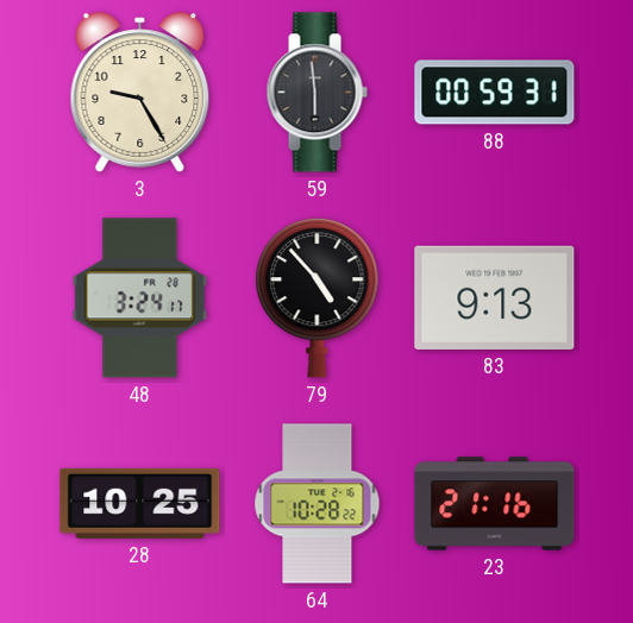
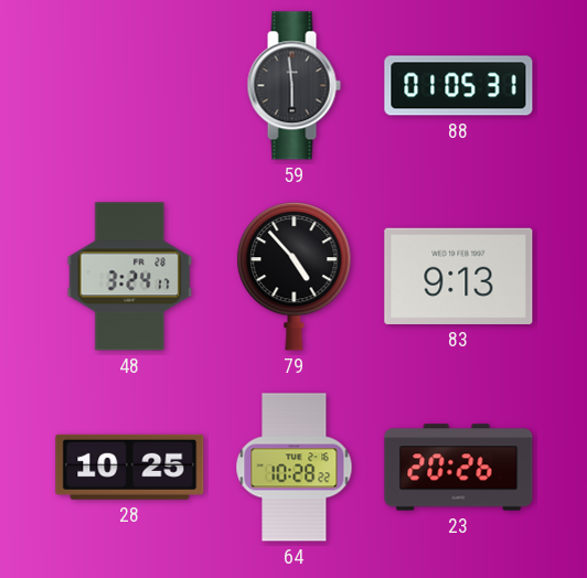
3: 9:25 -> none
88: 00:59 -> 01:05
23: 21:16 -> 20:26
